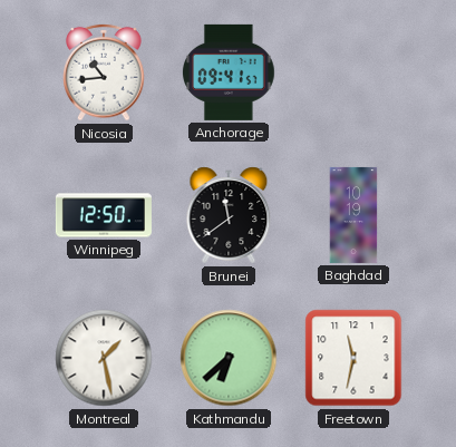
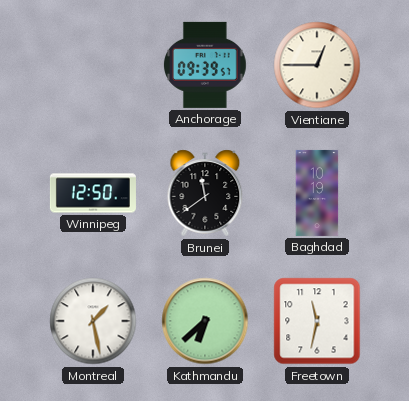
Nicosia: 10:44 -> none
Anchorage: 09:41 -> 09:39
Vientiane: none -> 12:45
